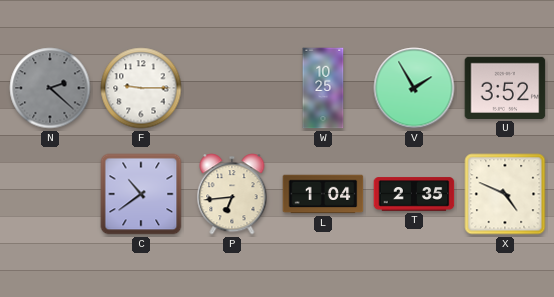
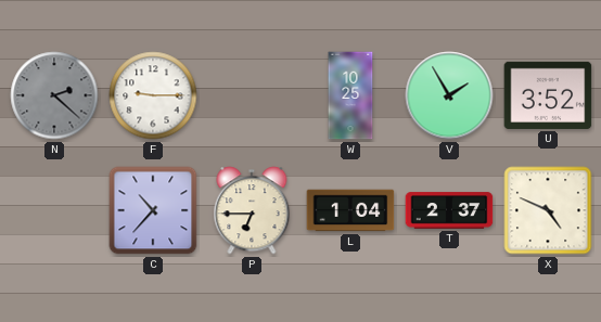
C: 10:39 -> 10:37
P: 6:44 -> 6:45
T: 2:35 -> 2:37
